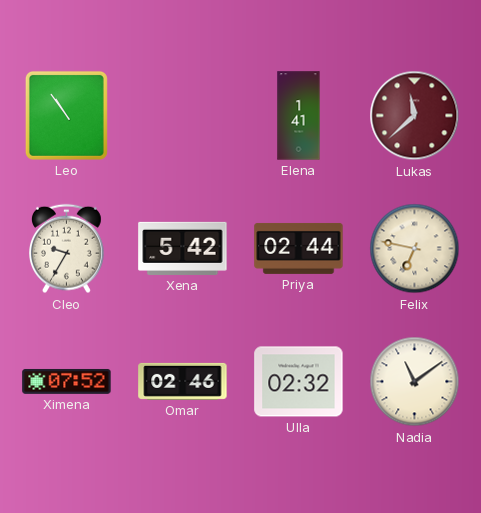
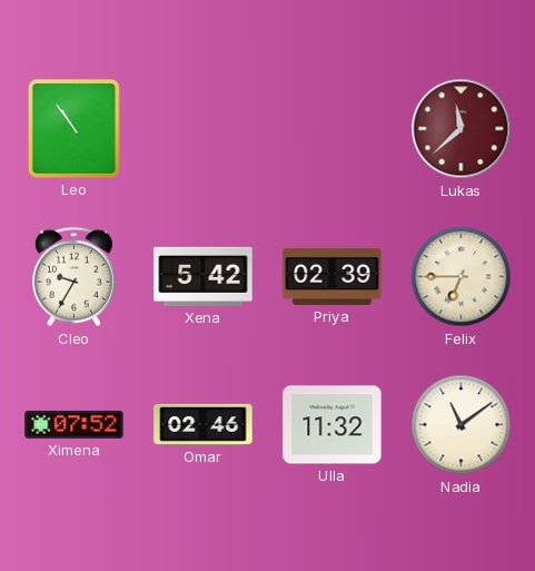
Elena: 1:41 -> none
Priya: 02:44 -> 02:39
Felix: 6:47 -> 6:45
Ulla: 02:32 -> 11:32
